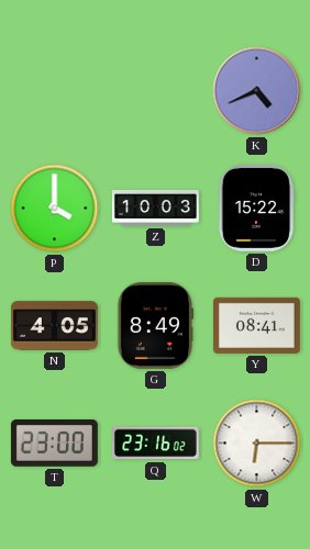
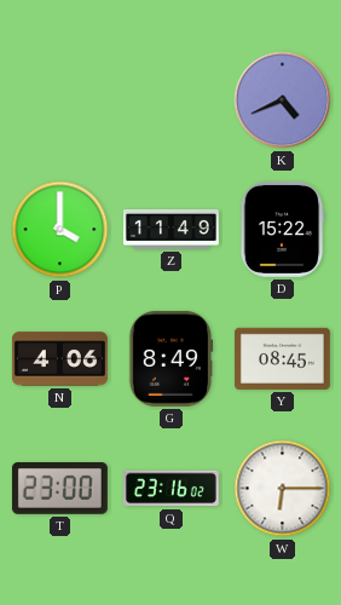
Z: 10:03 -> 11:49
N: 4:05 -> 4:06
Y: 08:41 -> 08:45
